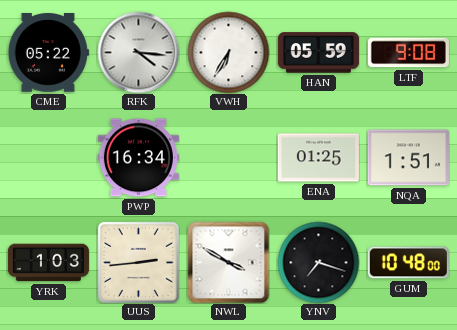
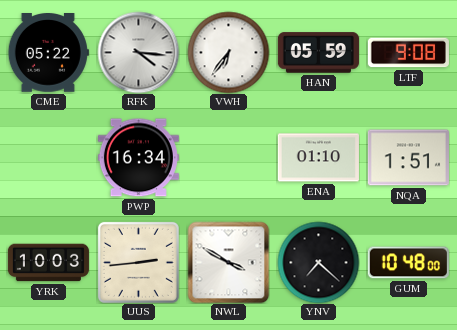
VWH: 6:35 -> 6:36
ENA: 01:25 -> 01:10
YRK: 1:03 -> 10:03
YNV: 7:18 -> 7:22
